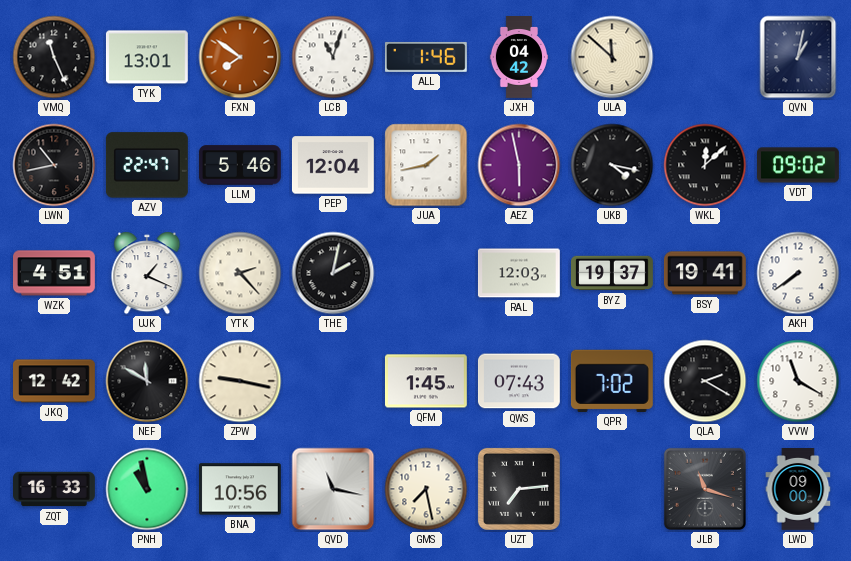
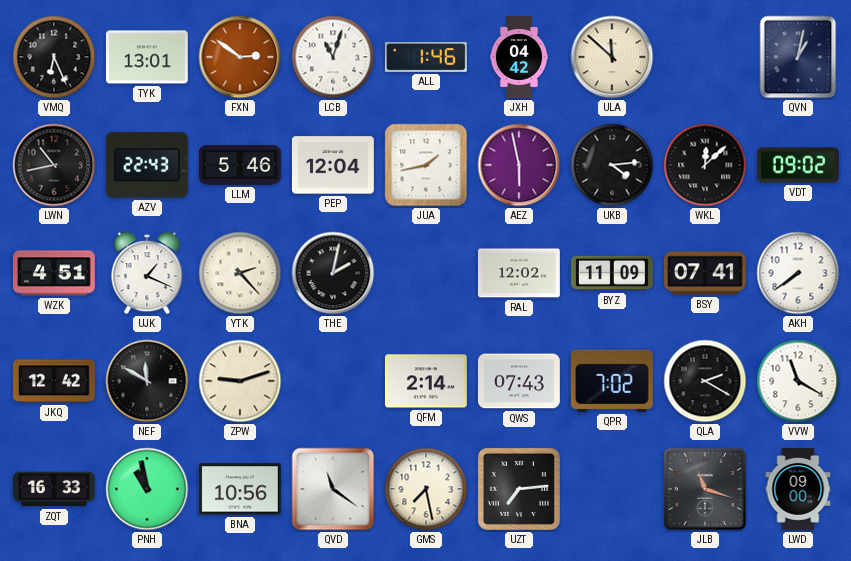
VMQ: 11:26 -> 6:26
FXN: 7:51 -> 2:51
AZV: 22:47 -> 22:43
UKB: 4:17 -> 4:14
RAL: 12:03 -> 12:02
BYZ: 19:37 -> 11:09
BSY: 19:41 -> 07:41
ZPW: 9:17 -> 9:12
QFM: 1:45 -> 2:14
QVD: 11:17 -> 11:21
